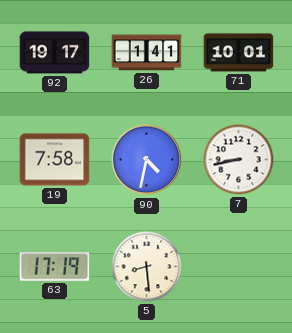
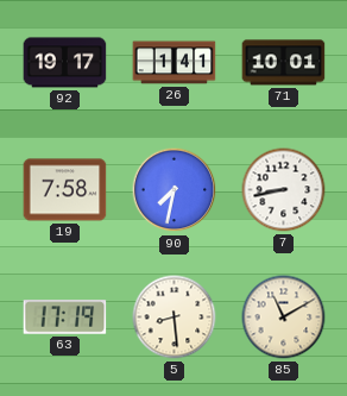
90: 4:32 -> 7:32
85: none -> 11:10
